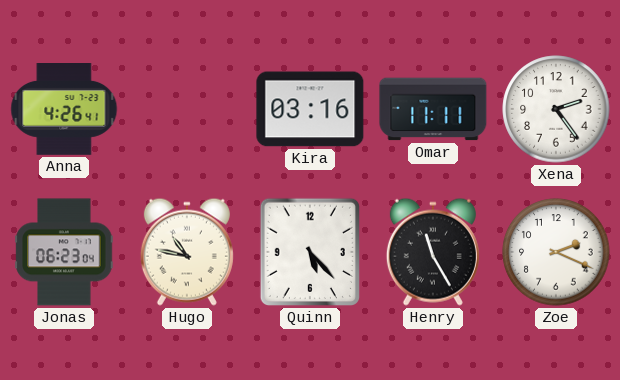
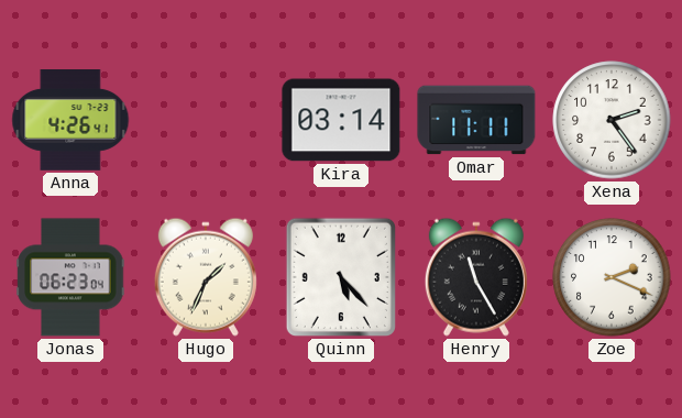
Kira: 03:16 -> 03:14
Hugo: 10:47 -> 1:34
